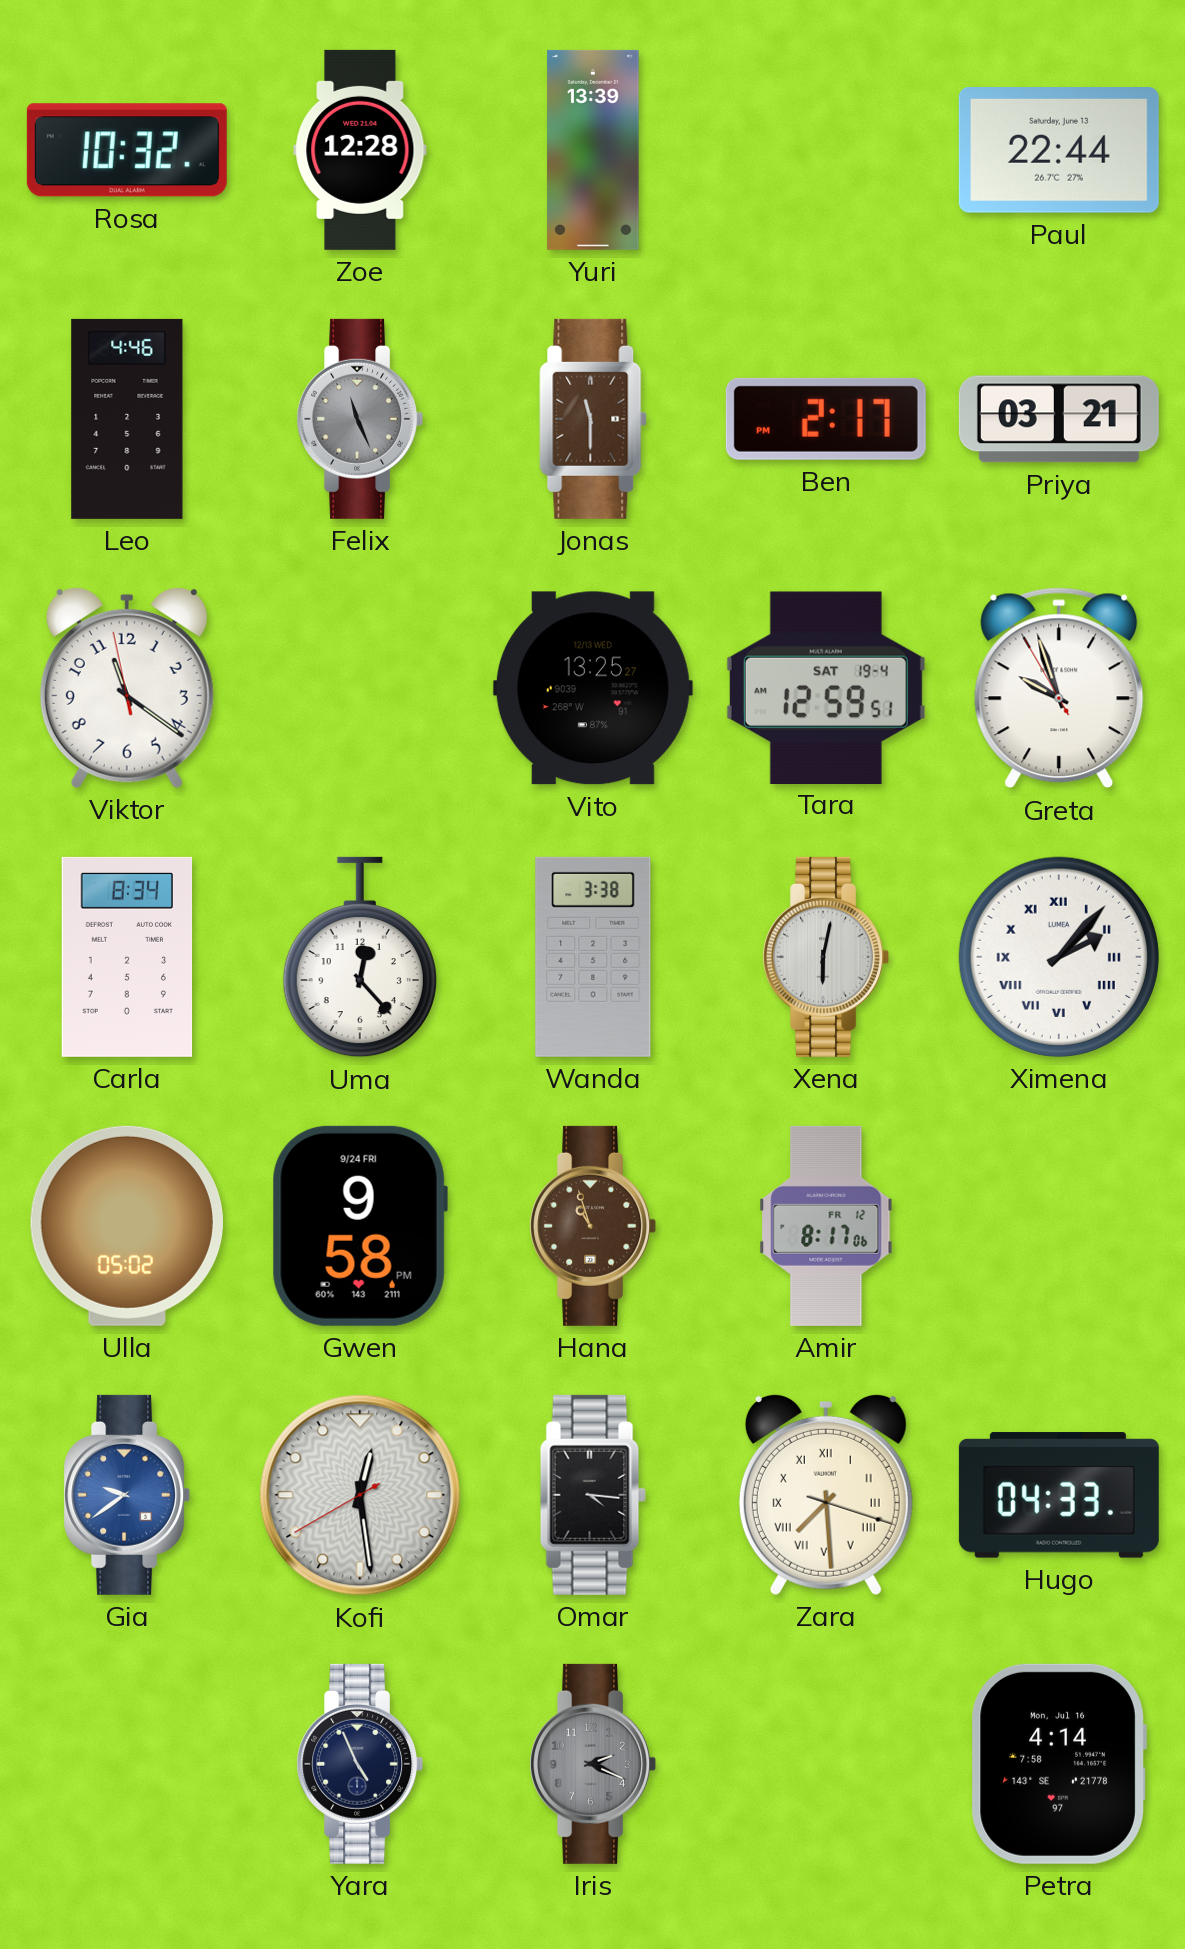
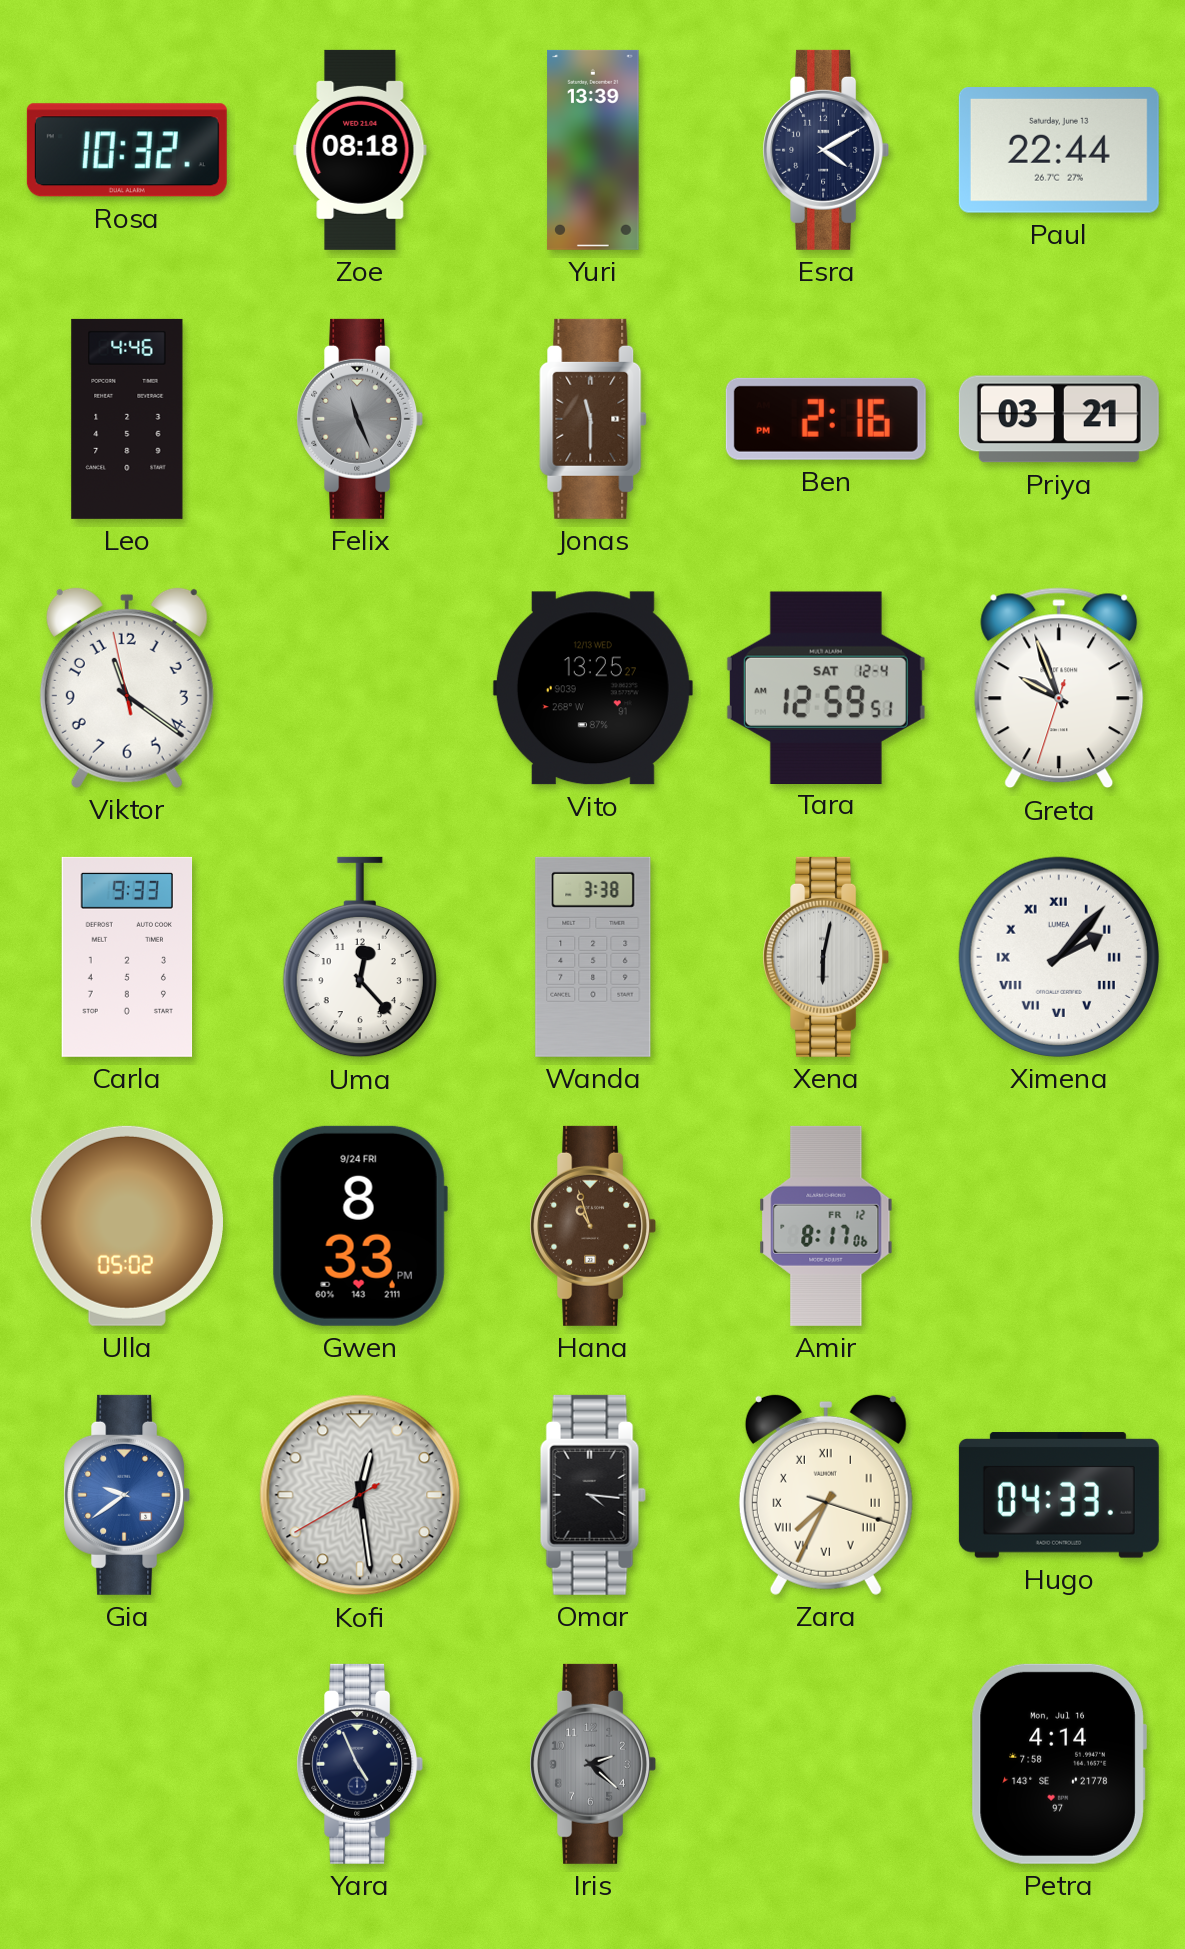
Zoe: 12:28 -> 08:18
Esra: none -> 4:10
Ben: 2:17 -> 2:16
Tara date: SAT 19-4 -> SAT 12-4
Greta: 9:56:55 -> 9:56:33
Carla: 8:34 -> 9:33
Gwen: 9:58 -> 8:33
Zara: 7:29 -> 7:34
Iris: 2:19 -> 2:22
